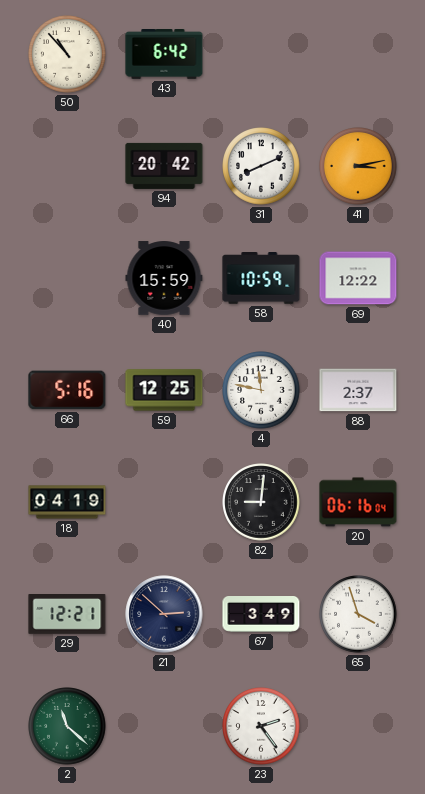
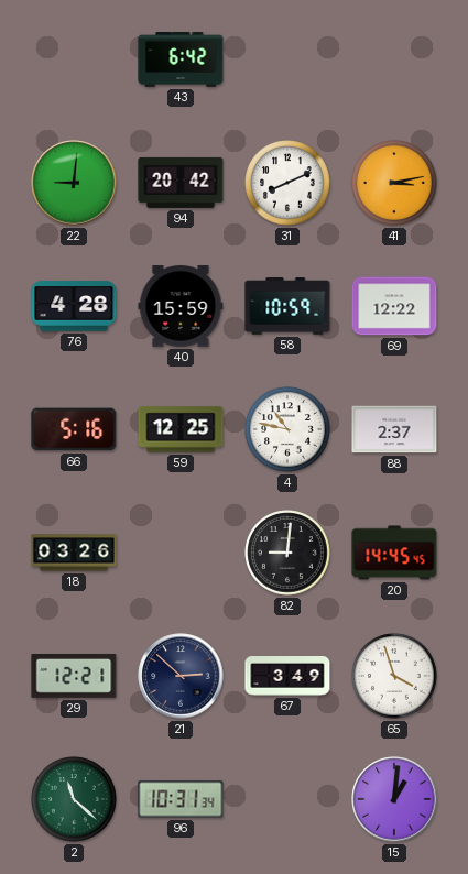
50: 10:53 -> none
22: none -> 9:01
76: none -> 4:28
4: 11:47 -> 10:47
18: 04:19 -> 03:26
20: 06:16 -> 14:45
96: none -> 10:31
23: 2:24 -> none
15: none -> 1:01
